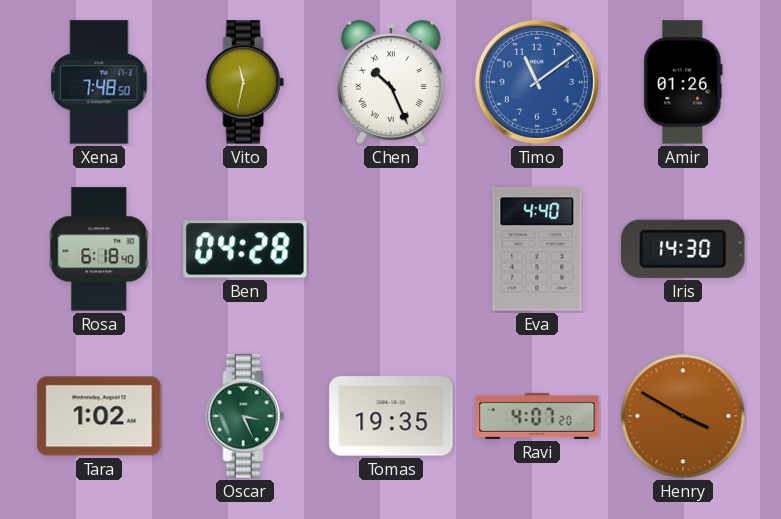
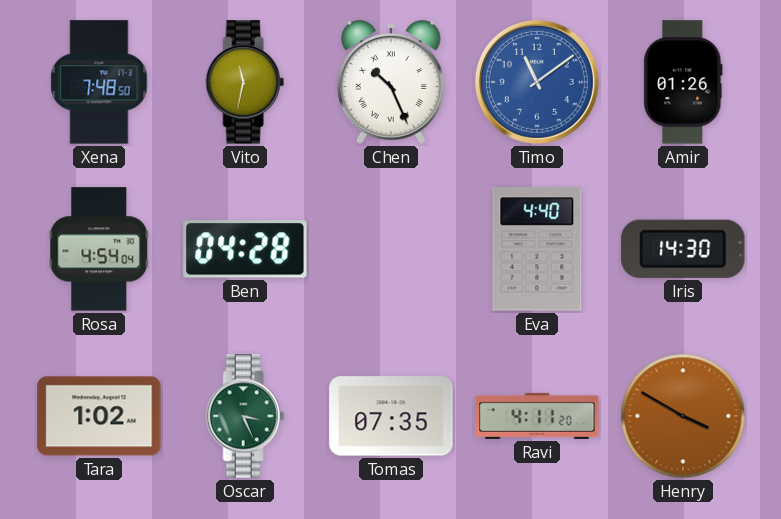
Rosa: 6:18 -> 4:54
Tomas: 19:35 -> 07:35
Ravi: 4:07 -> 4:11
